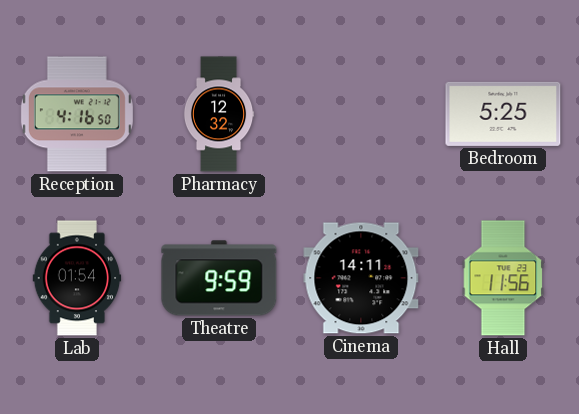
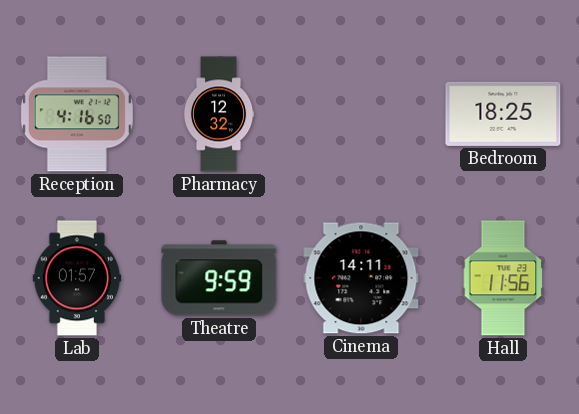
Bedroom: 5:25 -> 18:25
Lab: 01:54 -> 01:57
